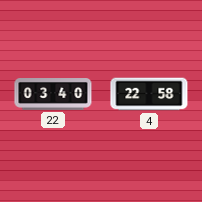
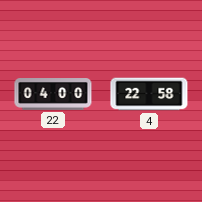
22: 03:40 -> 04:00
